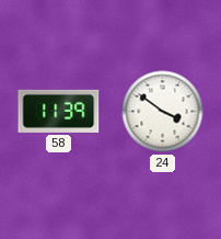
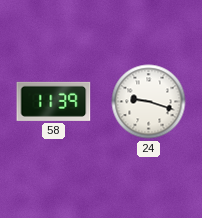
24: 3:51 -> 9:18
